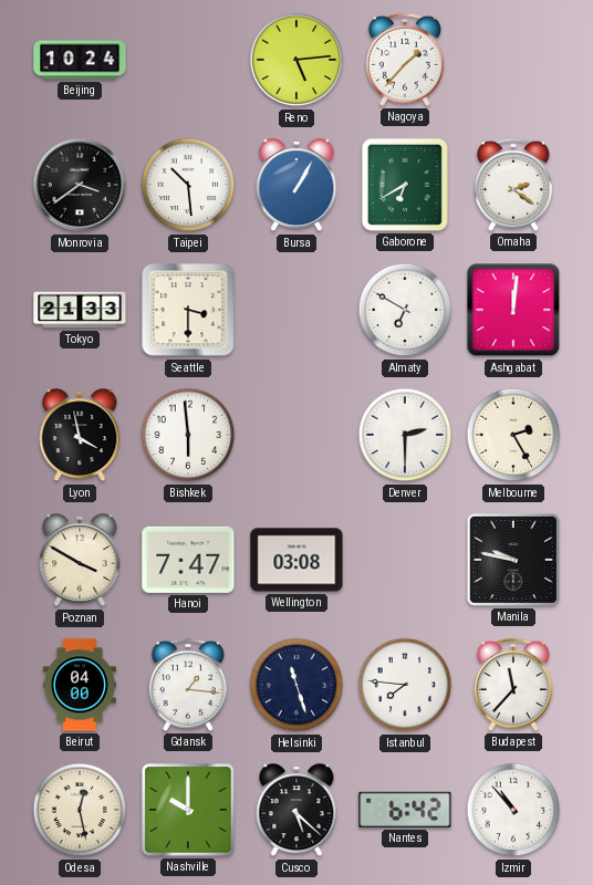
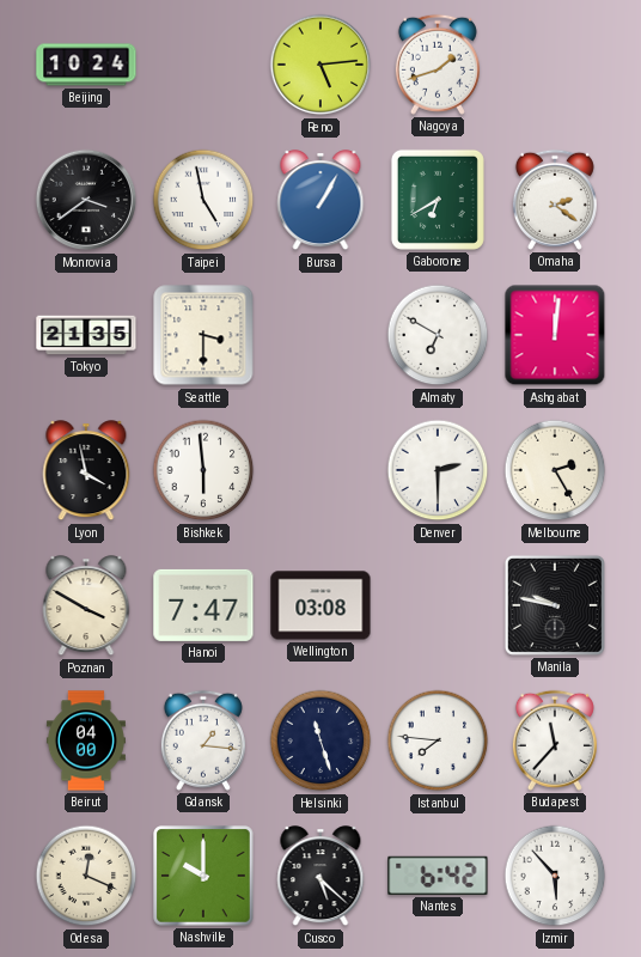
Nagoya: 1:37 -> 1:42
Taipei: 10:29 -> 4:58
Tokyo: 21:33 -> 21:35
Odesa: 12:28 -> 12:19
Izmir: 10:53 -> 5:53
